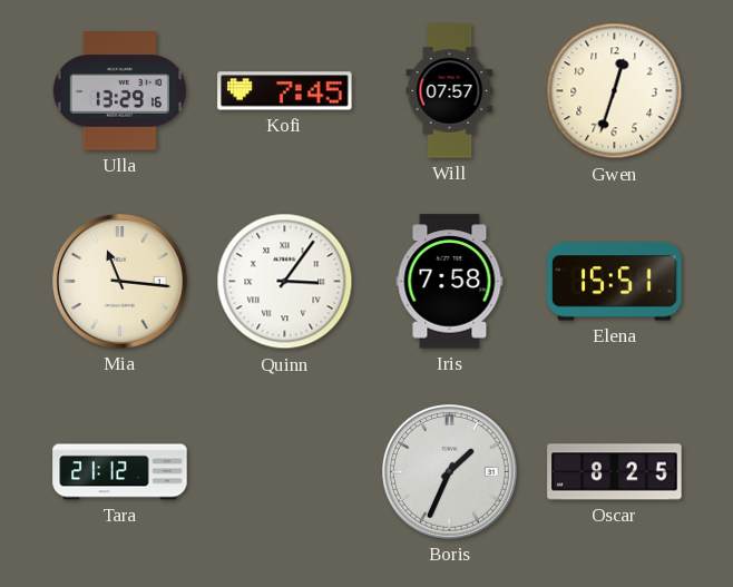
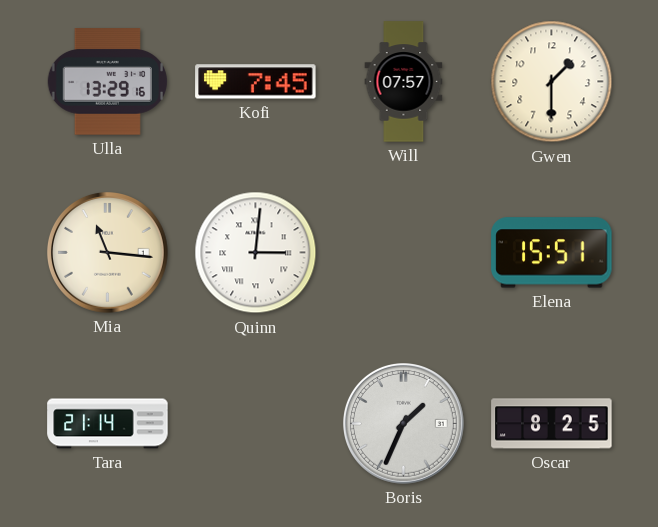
Gwen: 12:33 -> 1:30
Quinn: 3:06 -> 3:01
Iris: 7:58 -> none
Tara: 21:12 -> 21:14
